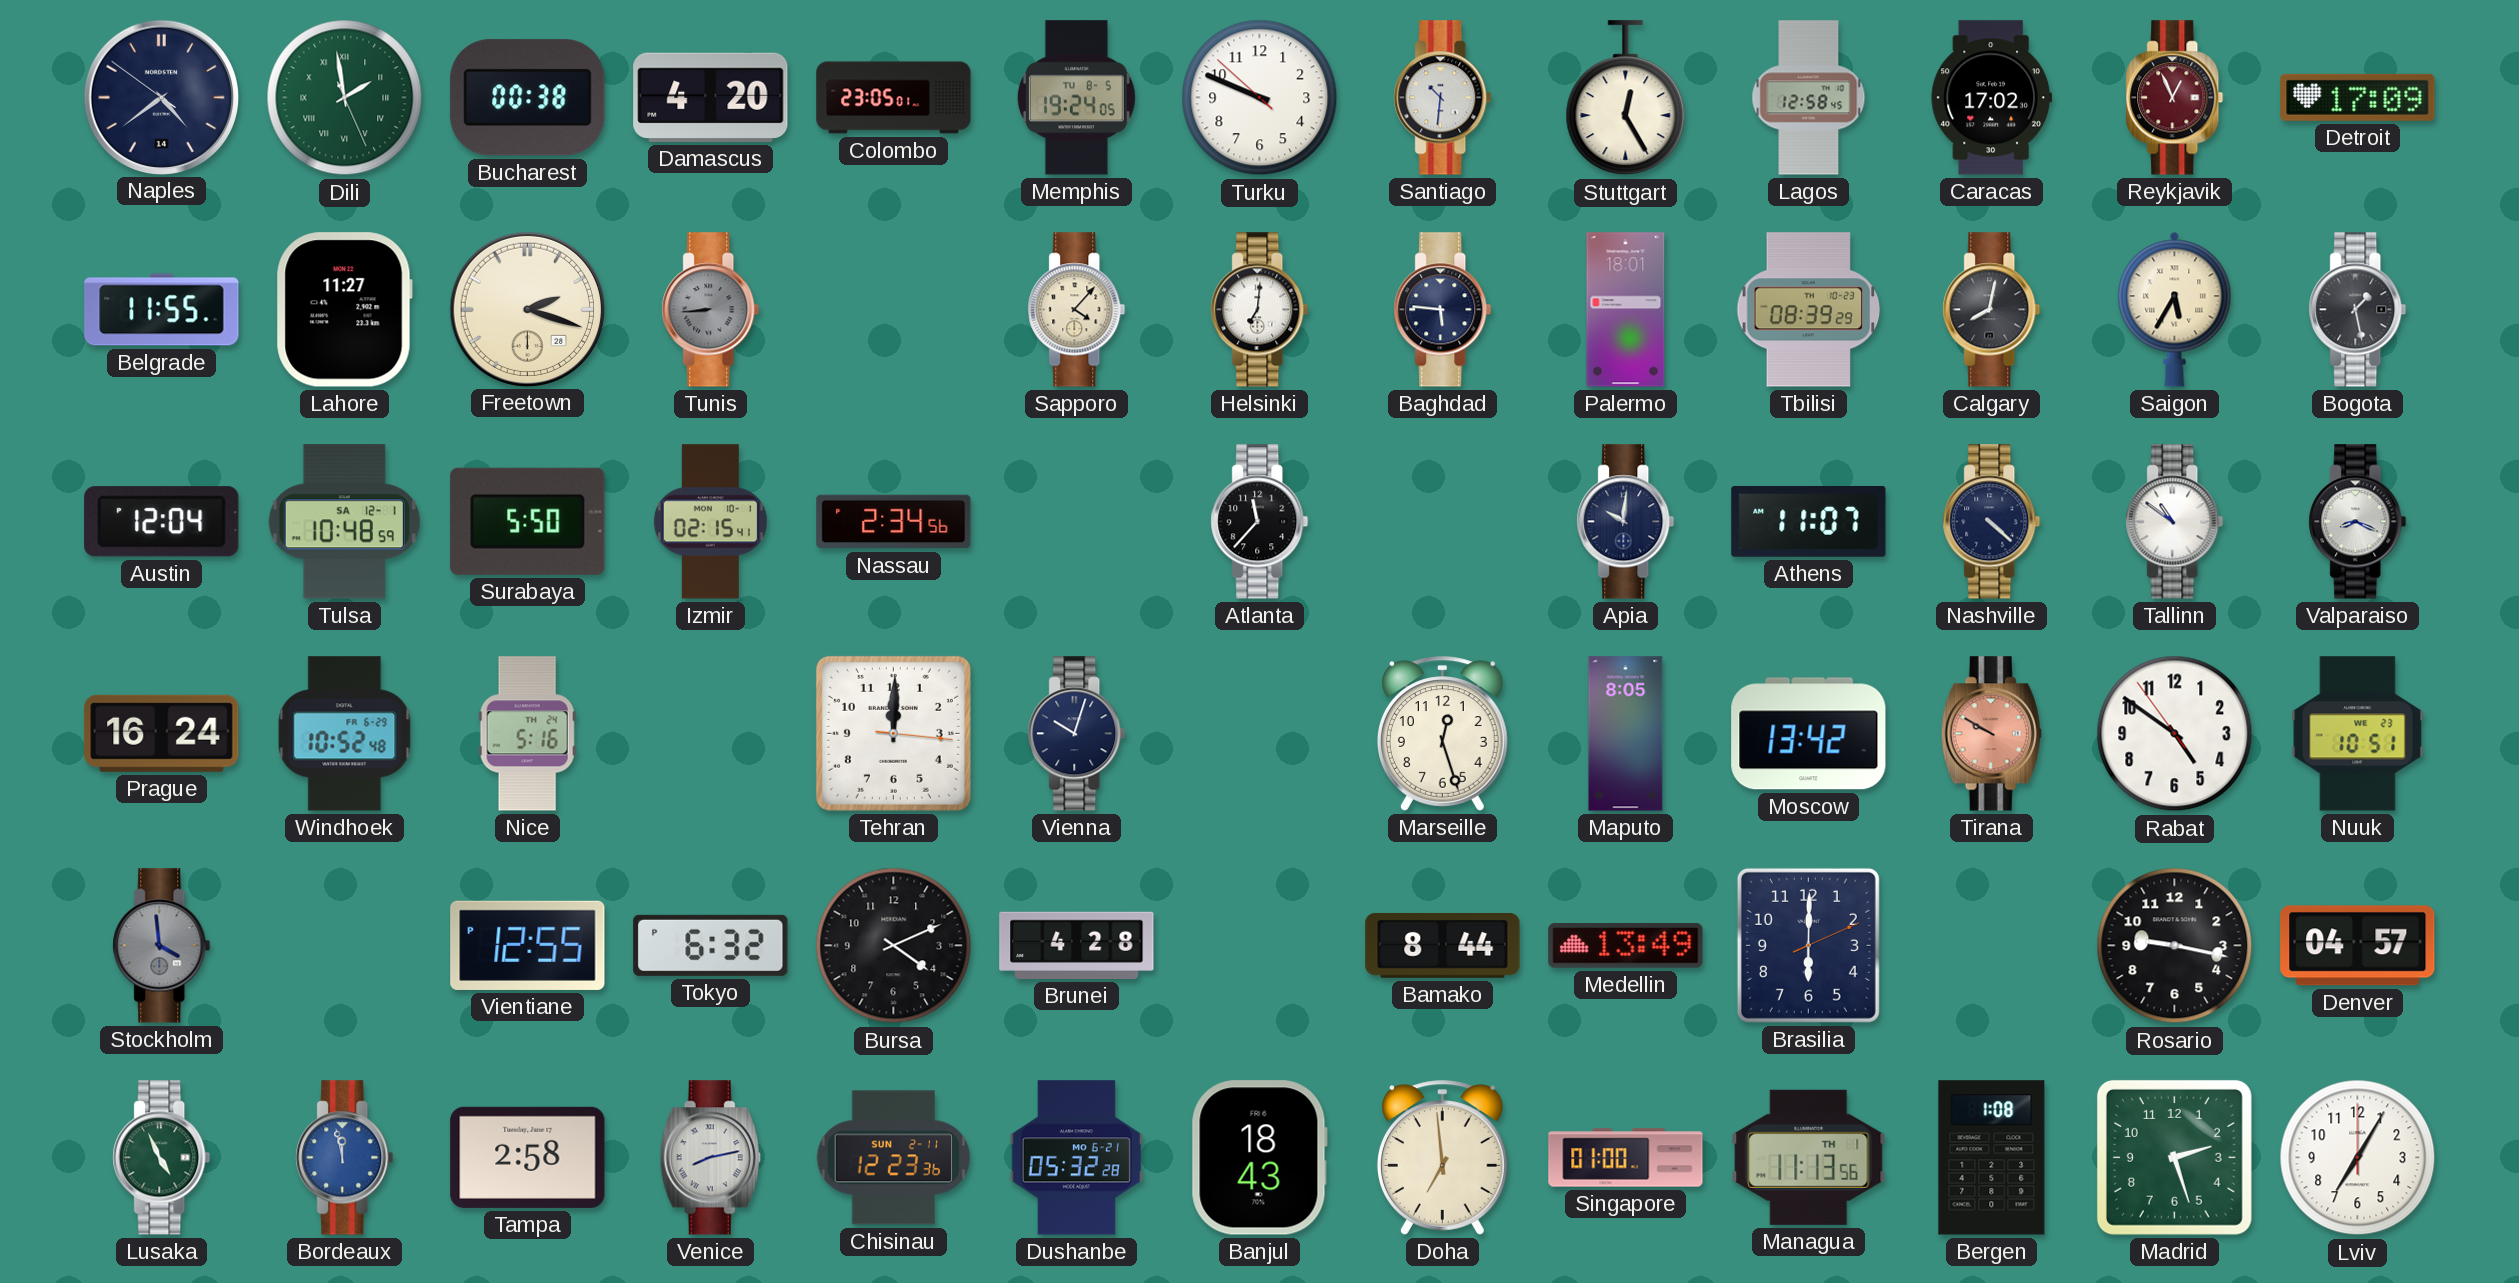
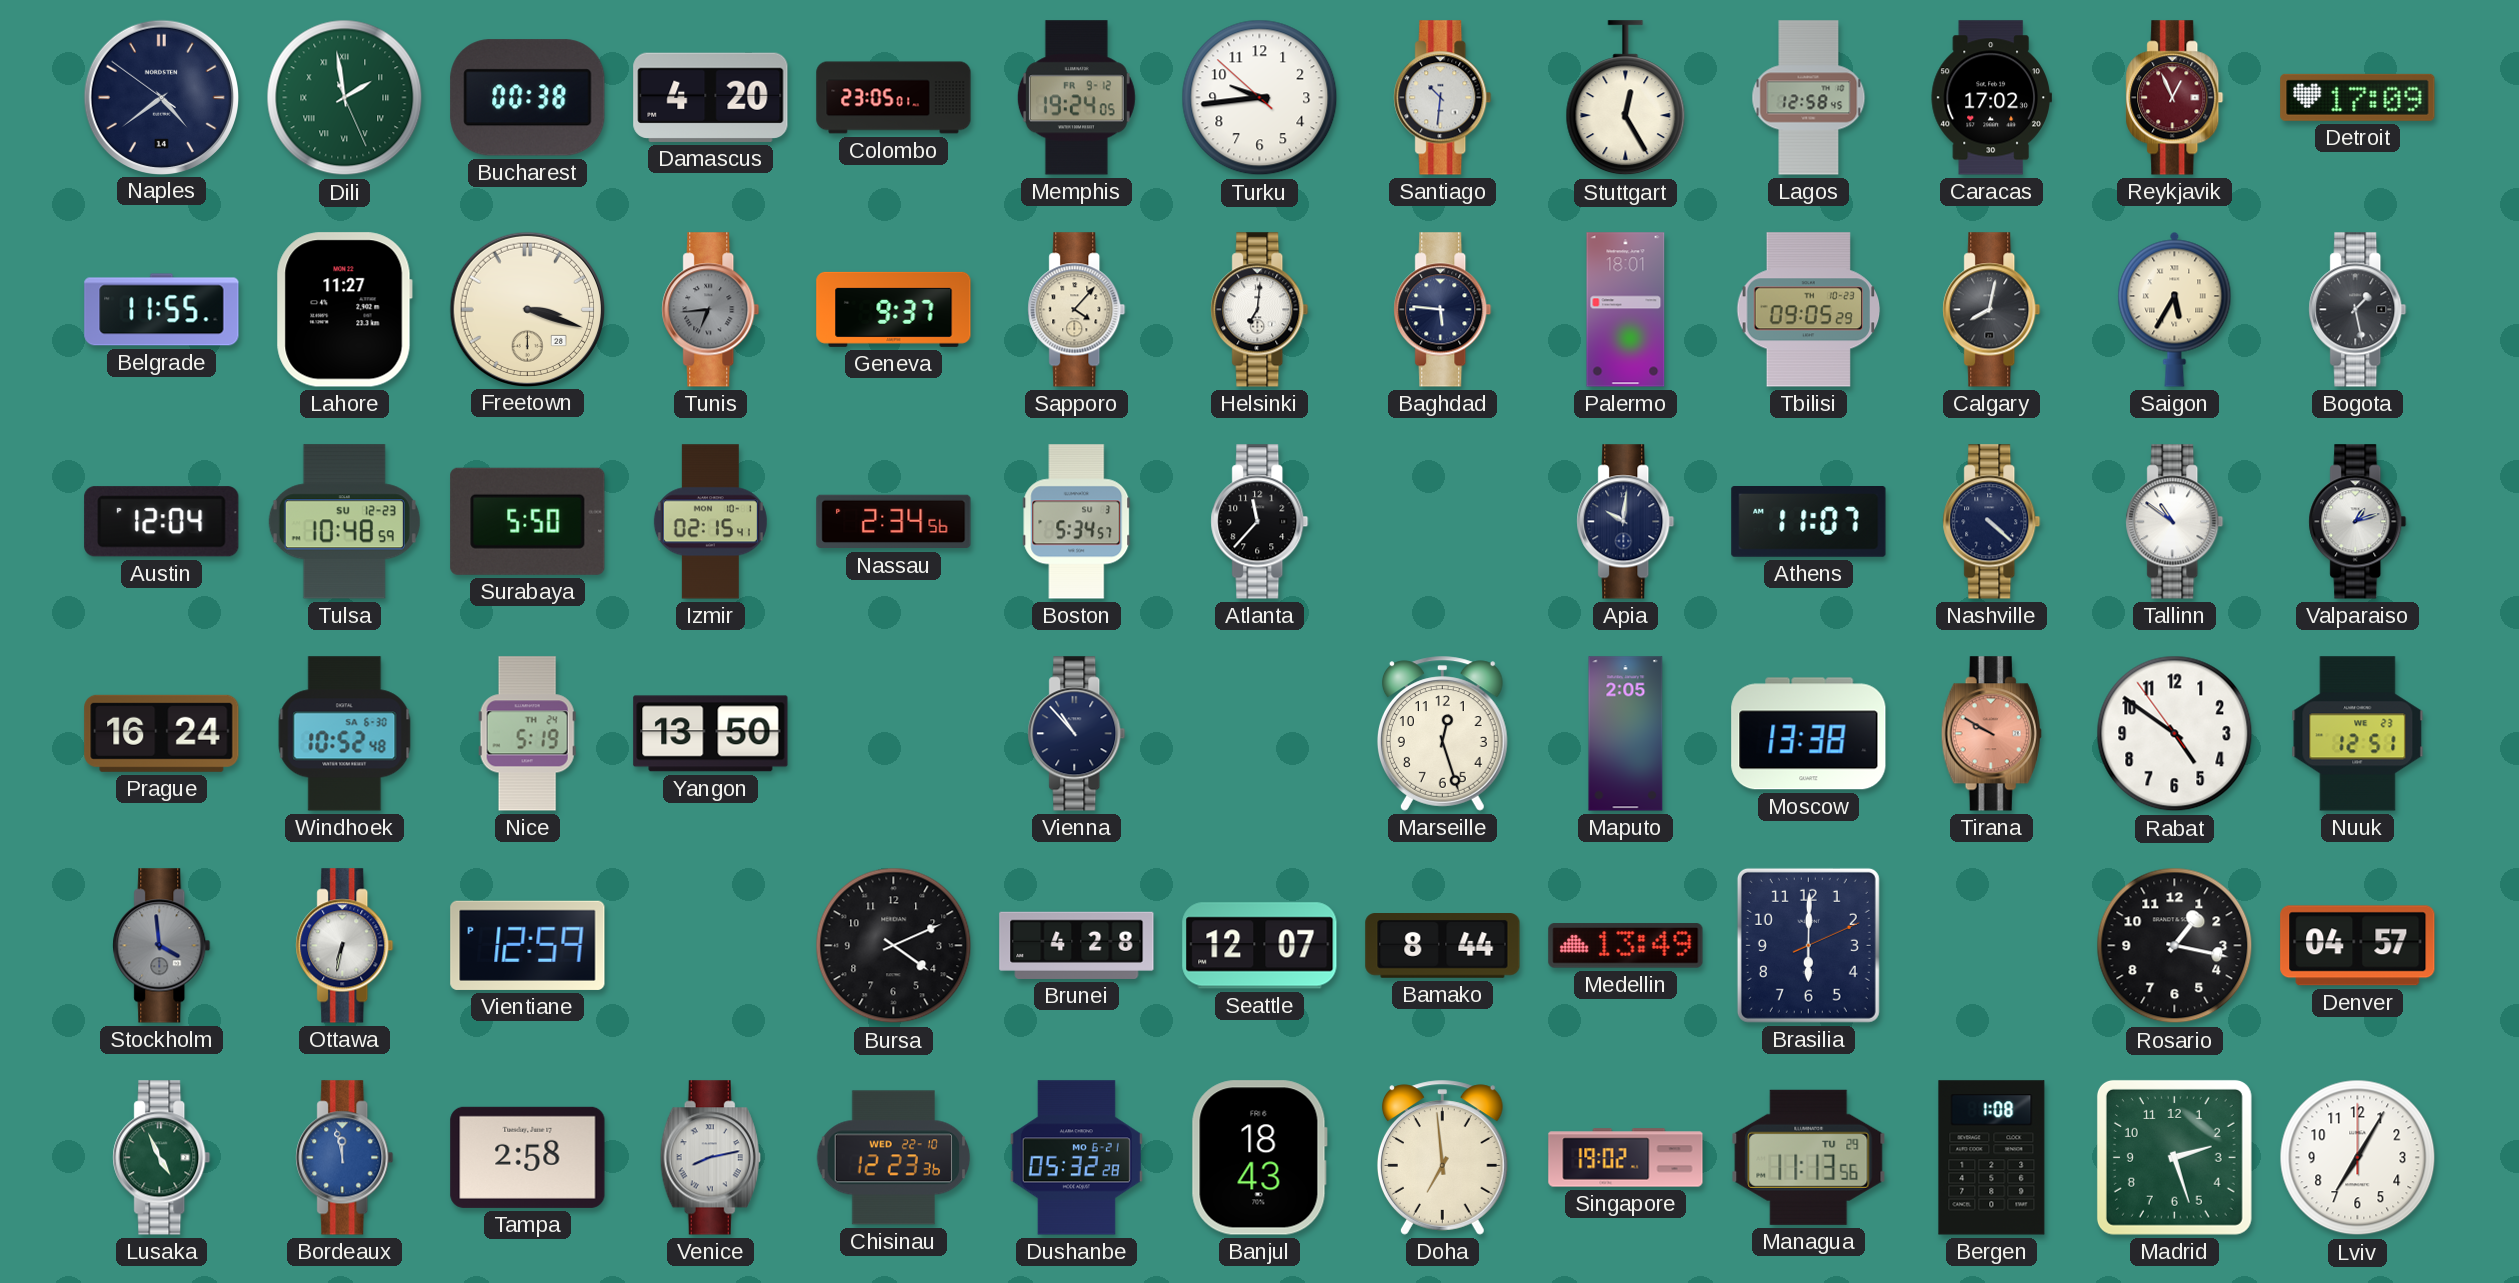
Memphis date: TU 8-5 -> FR 9-12
Turku: 9:48 -> 9:43
Freetown: 2:18 -> 3:18
Tunis: 8:44 -> 6:44
Geneva: none -> 9:37
Tbilisi: 08:39 -> 09:05
Tulsa date: SA 12-1 -> SU 12-23
Boston: none -> 5:34
Valparaiso: 8:19 -> 1:12
Windhoek date: FR 6-29 -> SA 6-30
Nice: 5:16 -> 5:19
Yangon: none -> 13:50
Tehran: 12:00 -> none
Vienna: 10:03 -> 10:53
Maputo: 8:05 -> 2:05
Moscow: 13:42 -> 13:38
Nuuk: 10:51 -> 12:51
Ottawa: none -> 6:32
Vientiane: 12:55 -> 12:59
Tokyo: 6:32 -> none
Seattle: none -> 12:07
Rosario: 9:17 -> 1:17
Chisinau date: SUN 2-11 -> WED 22-10
Singapore: 01:00 -> 19:02
Managua date: TH 1 -> TU 29
